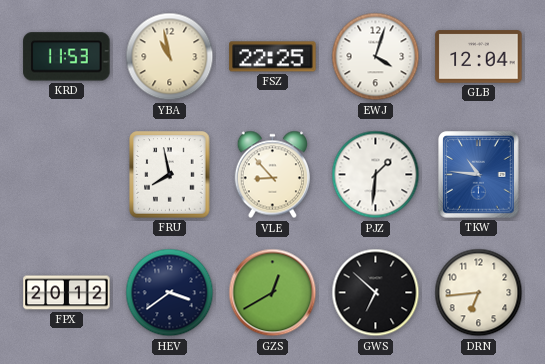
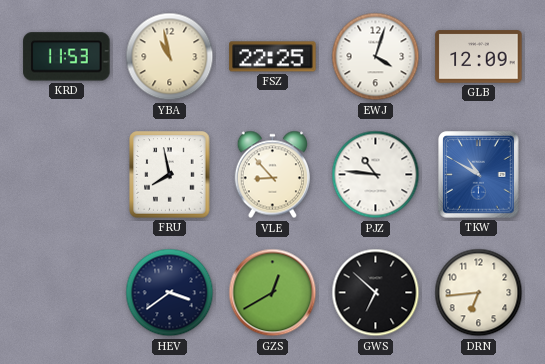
GLB: 12:04 -> 12:09
PJZ: 1:31 -> 10:46
TKW: 10:46 -> 10:50
FPX: 20:12 -> none
